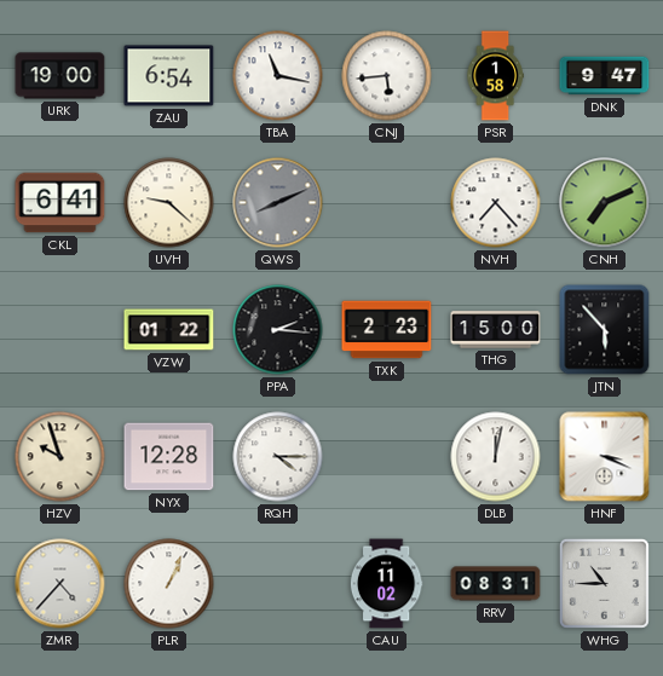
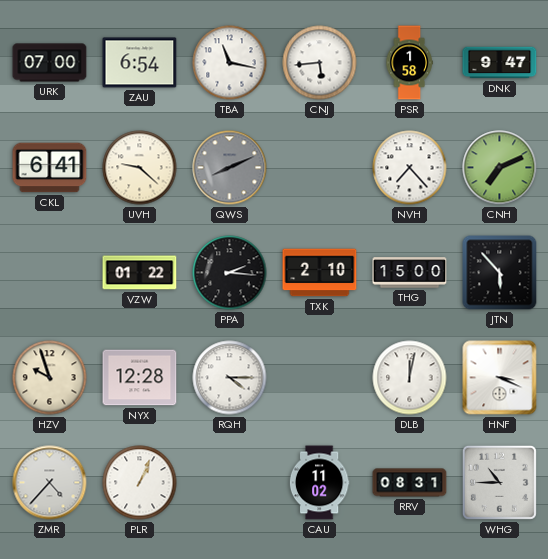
URK: 19:00 -> 07:00
TXK: 2:23 -> 2:10
